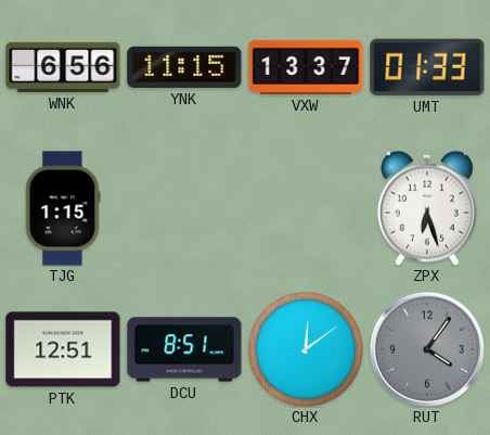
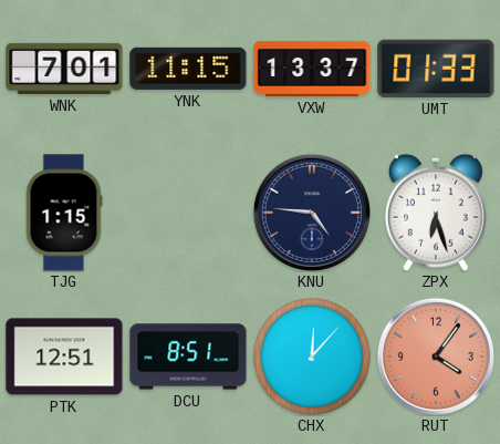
WNK: 6:56 -> 7:01
KNU: none -> 4:46
CHX: 12:09 -> 12:07
RUT dial: grey -> salmon
